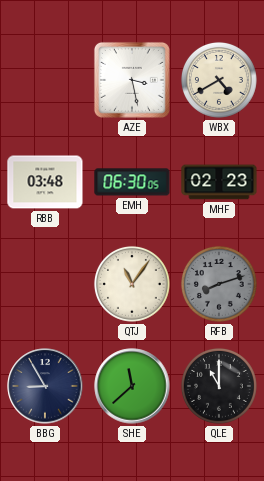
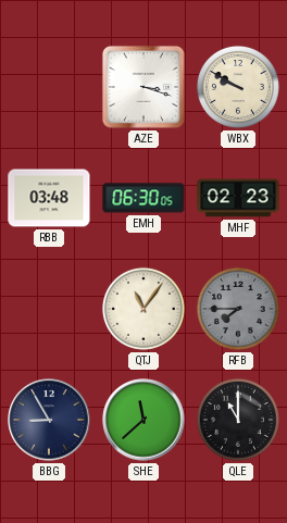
AZE: 3:28 -> 3:18
WBX: 4:40 -> 9:50
RFB: 8:12 -> 7:45
